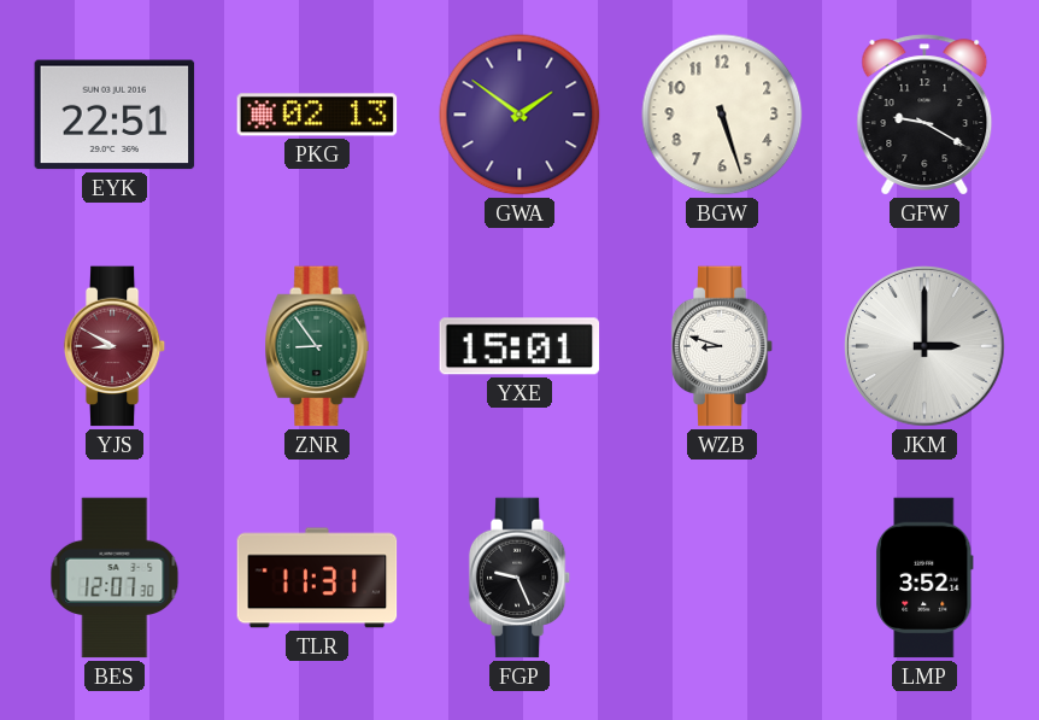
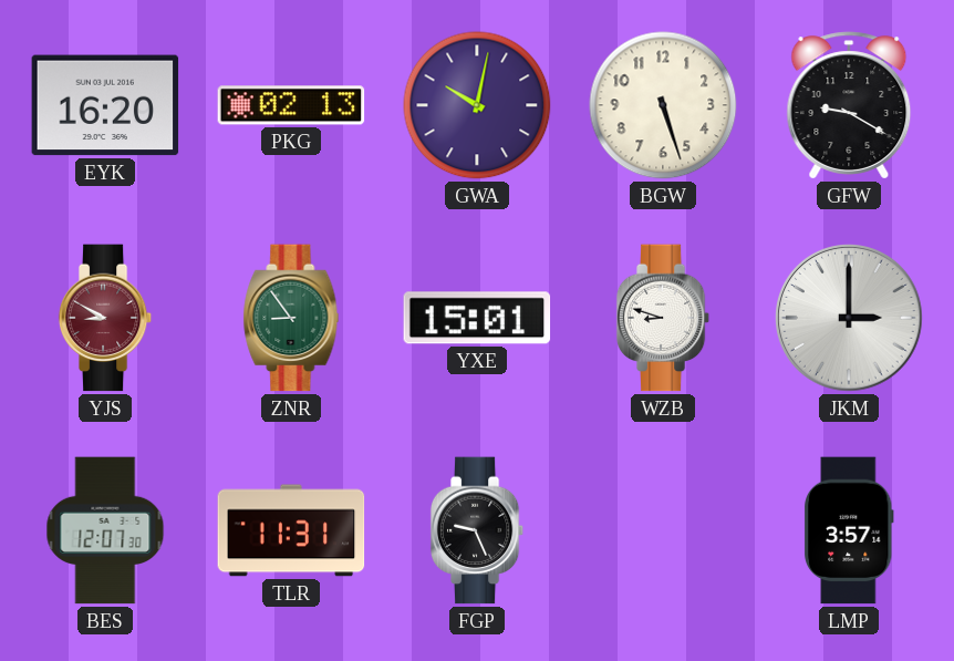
EYK: 22:51 -> 16:20
GWA: 1:51 -> 10:02
LMP: 3:52 -> 3:57
